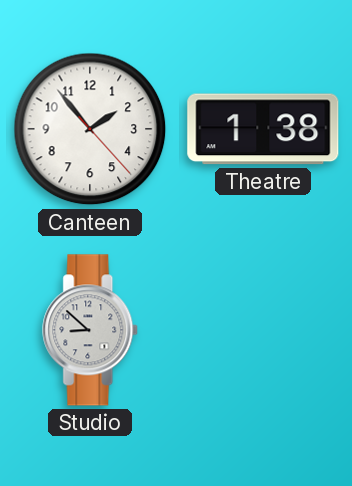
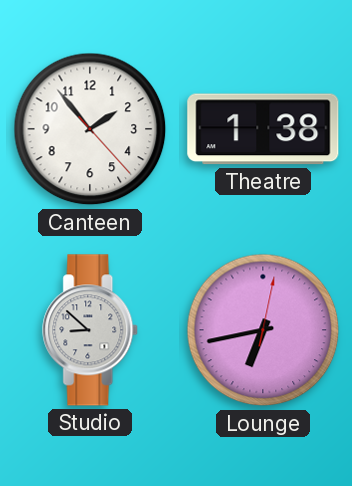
Lounge: none -> 6:43
